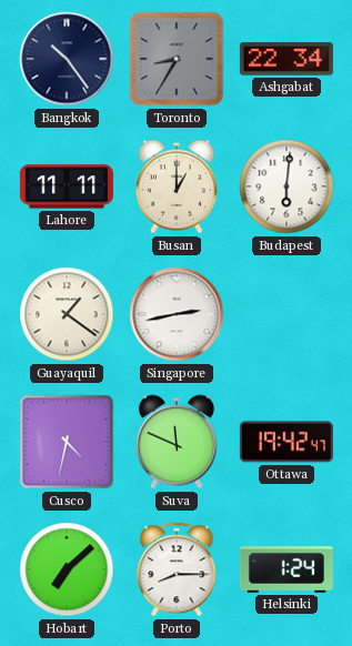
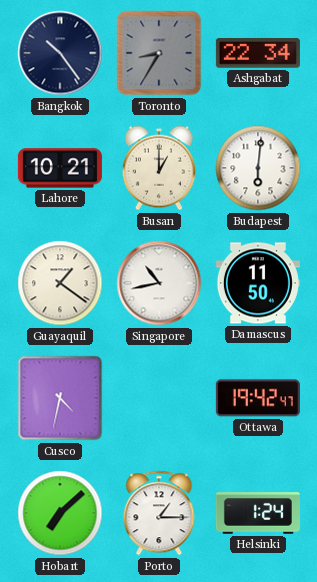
Lahore: 11:11 -> 10:21
Singapore: 2:43 -> 10:43
Damascus: none -> 11:50
Suva: 11:49 -> none
Porto: 8:15 -> 1:15
